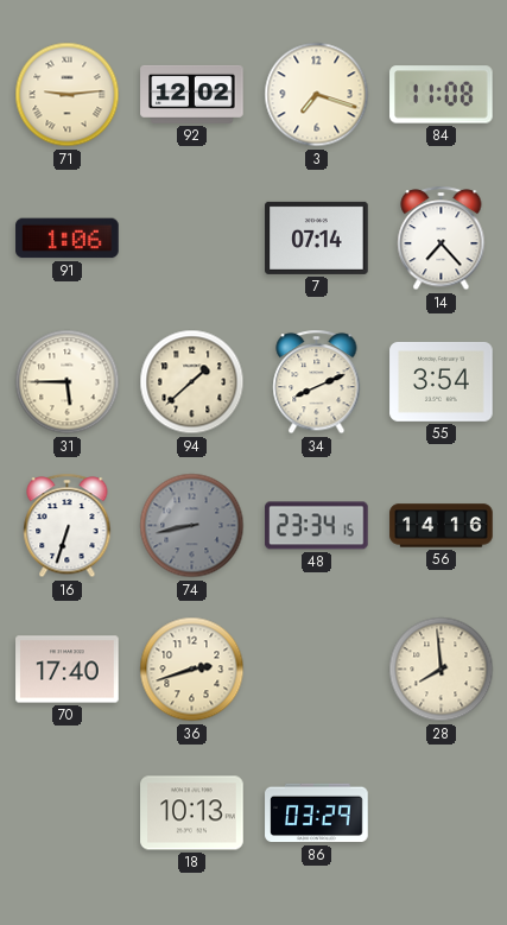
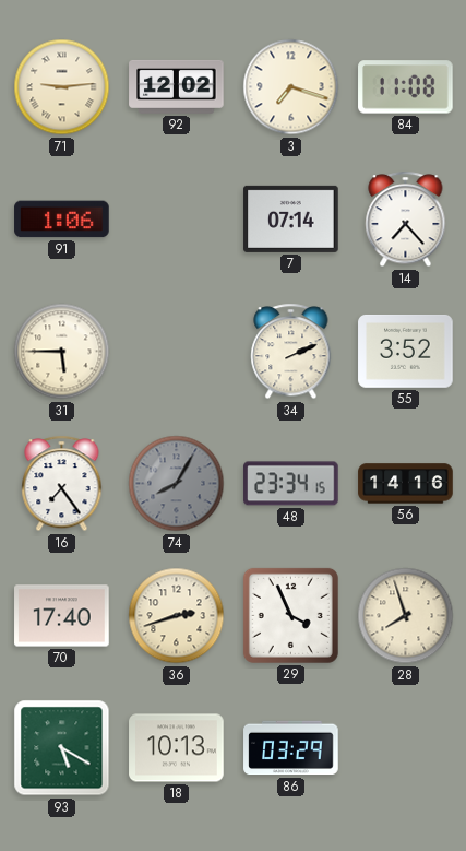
94: 1:38 -> none
34: 8:11 -> 2:11
55: 3:54 -> 3:52
16: 6:33 -> 7:24
74: 8:43 -> 8:05
29: none -> 3:56
28: 7:59 -> 7:57
93: none -> 5:20
